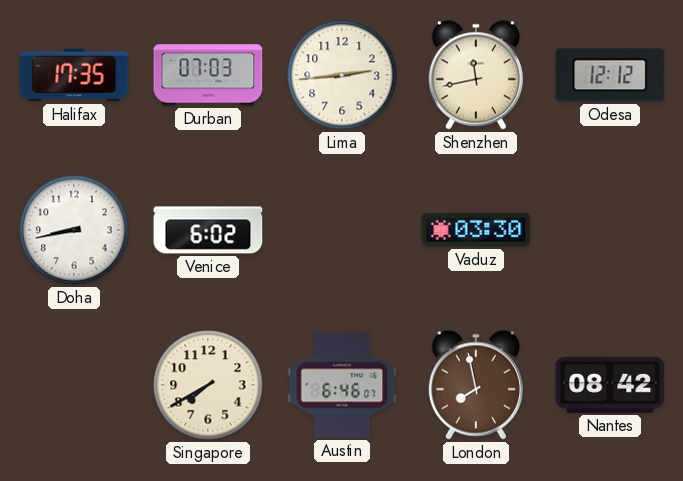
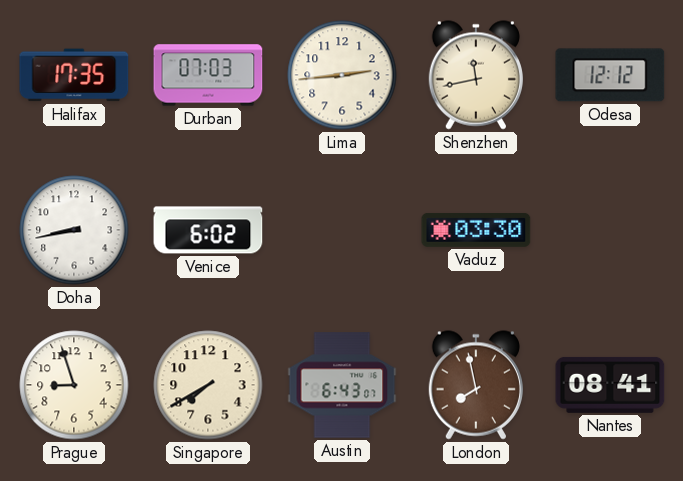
Prague: none -> 8:57
Austin: 6:46 -> 6:43
Nantes: 08:42 -> 08:41
